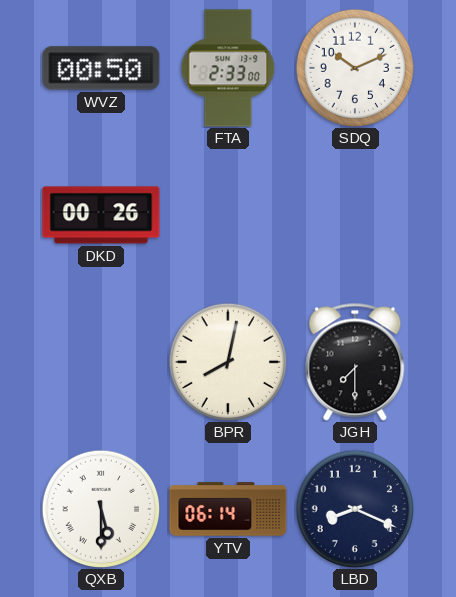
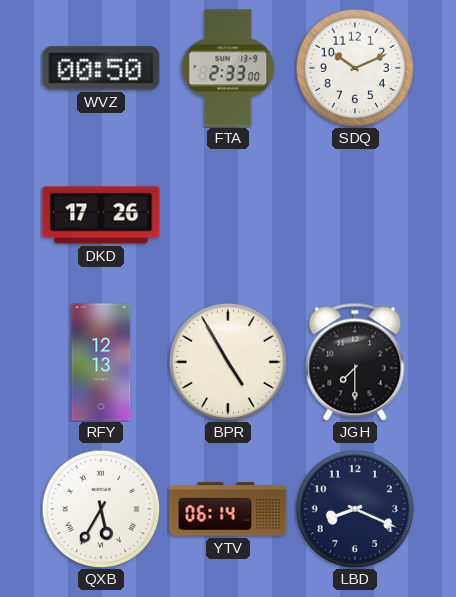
DKD: 00:26 -> 17:26
RFY: none -> 12:13
BPR: 8:02 -> 4:55
QXB: 5:30 -> 5:35
